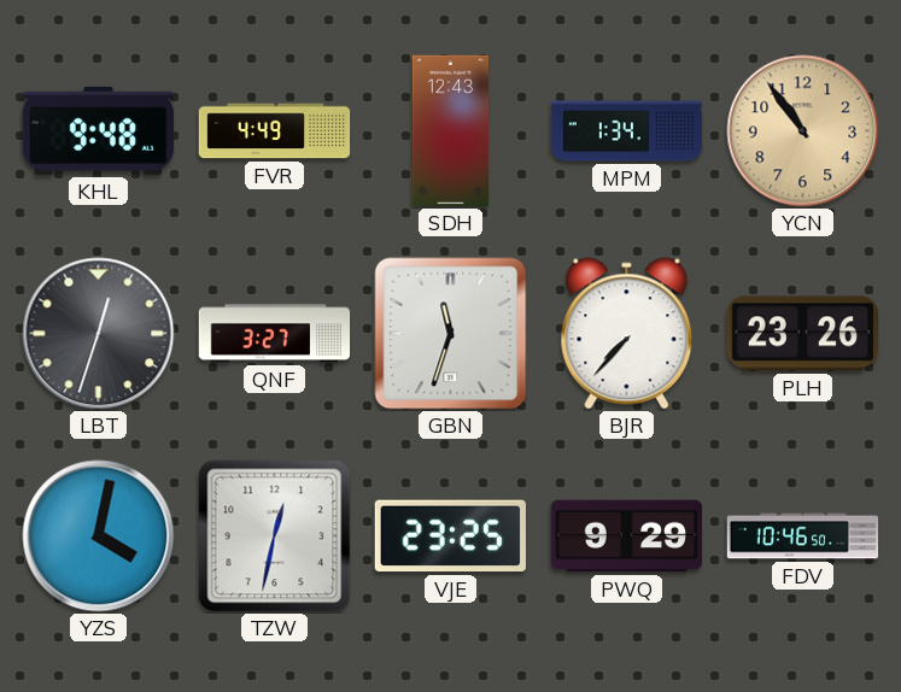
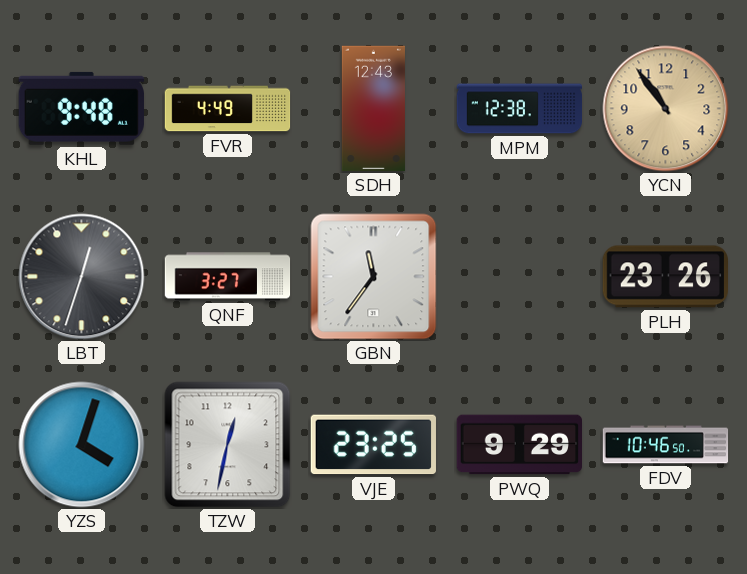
MPM: 1:34 -> 12:38
GBN: 11:33 -> 11:36
BJR: 7:37 -> none
YZS: 4:02 -> 4:03
